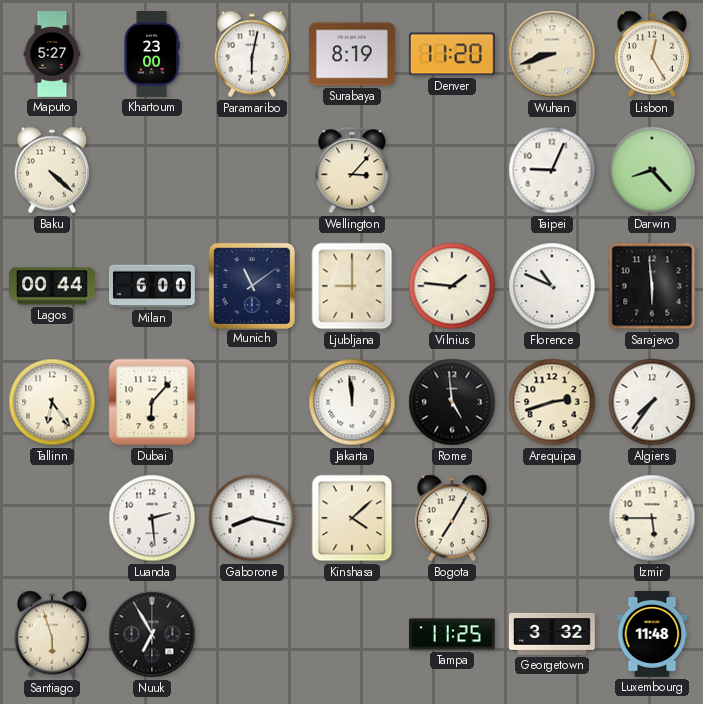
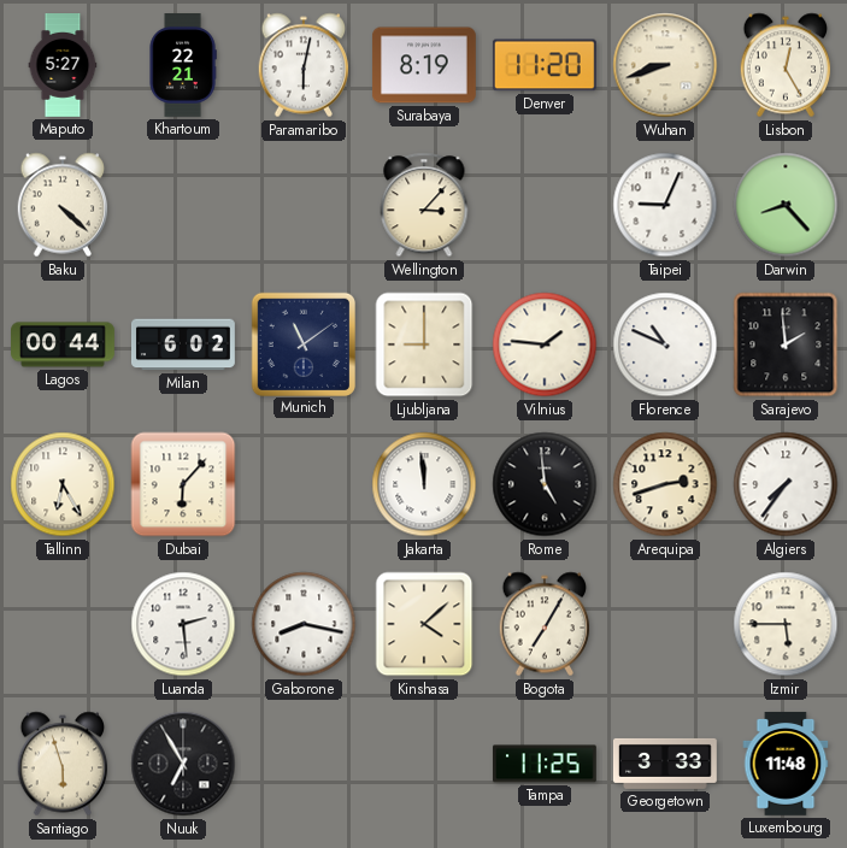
Khartoum: 23:00 -> 22:21
Milan: 6:00 -> 6:02
Sarajevo: 5:59 -> 1:59
Tallinn: 6:24 -> 6:25
Georgetown: 3:32 -> 3:33
